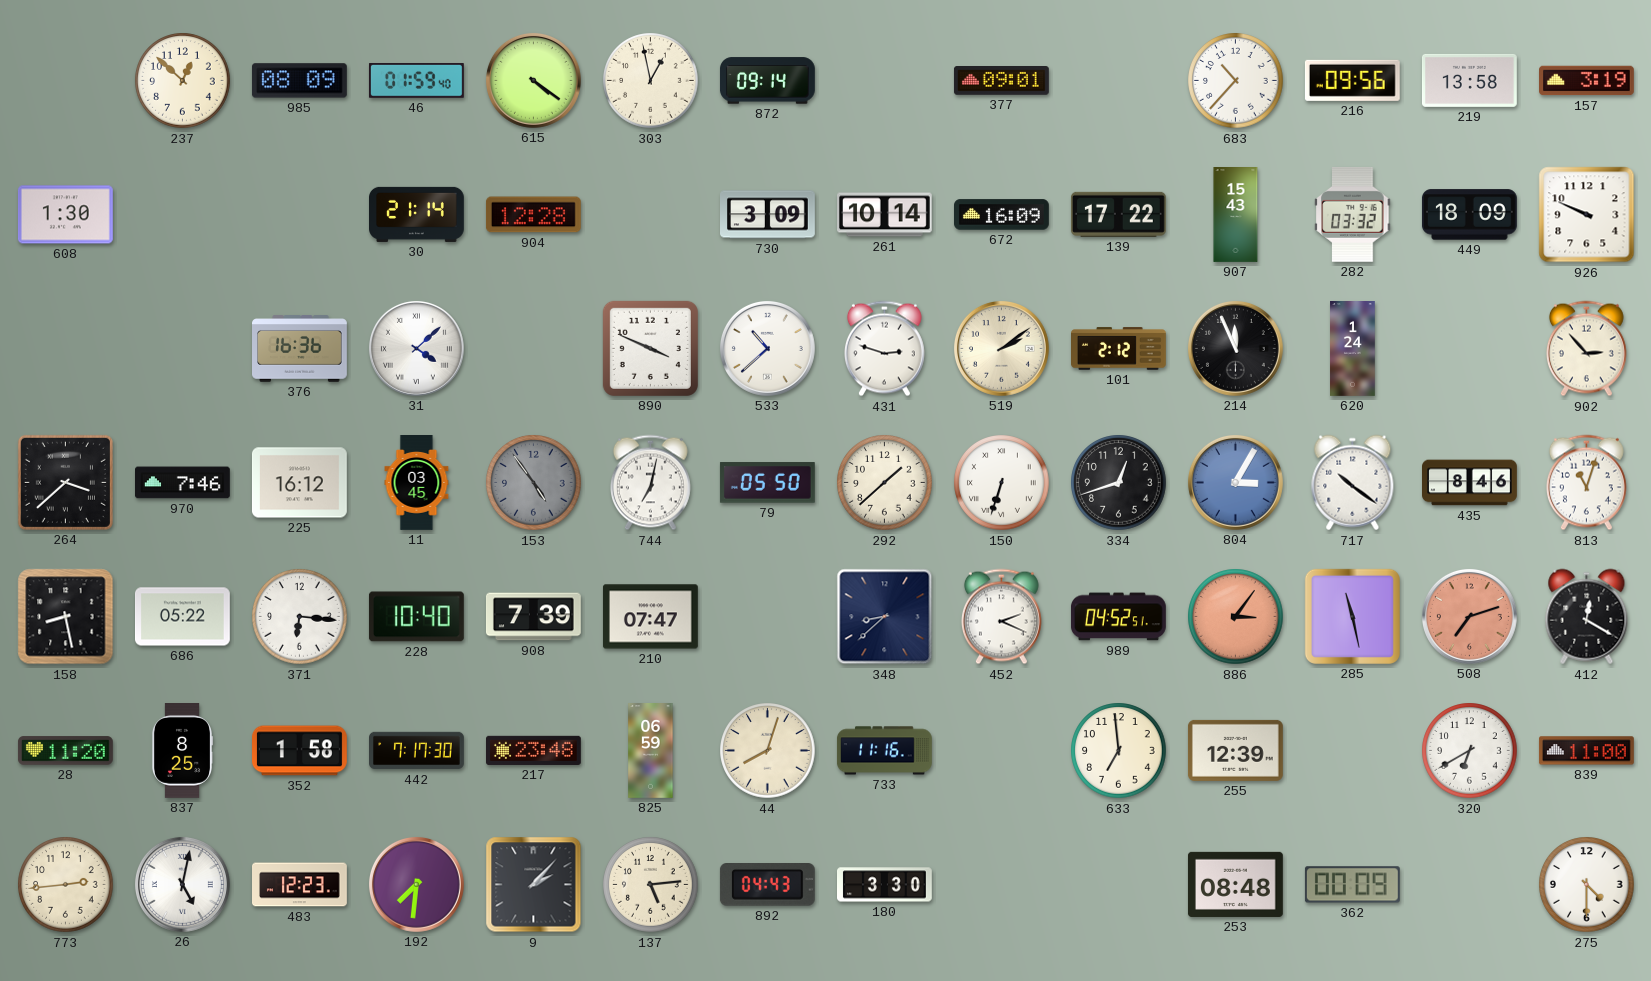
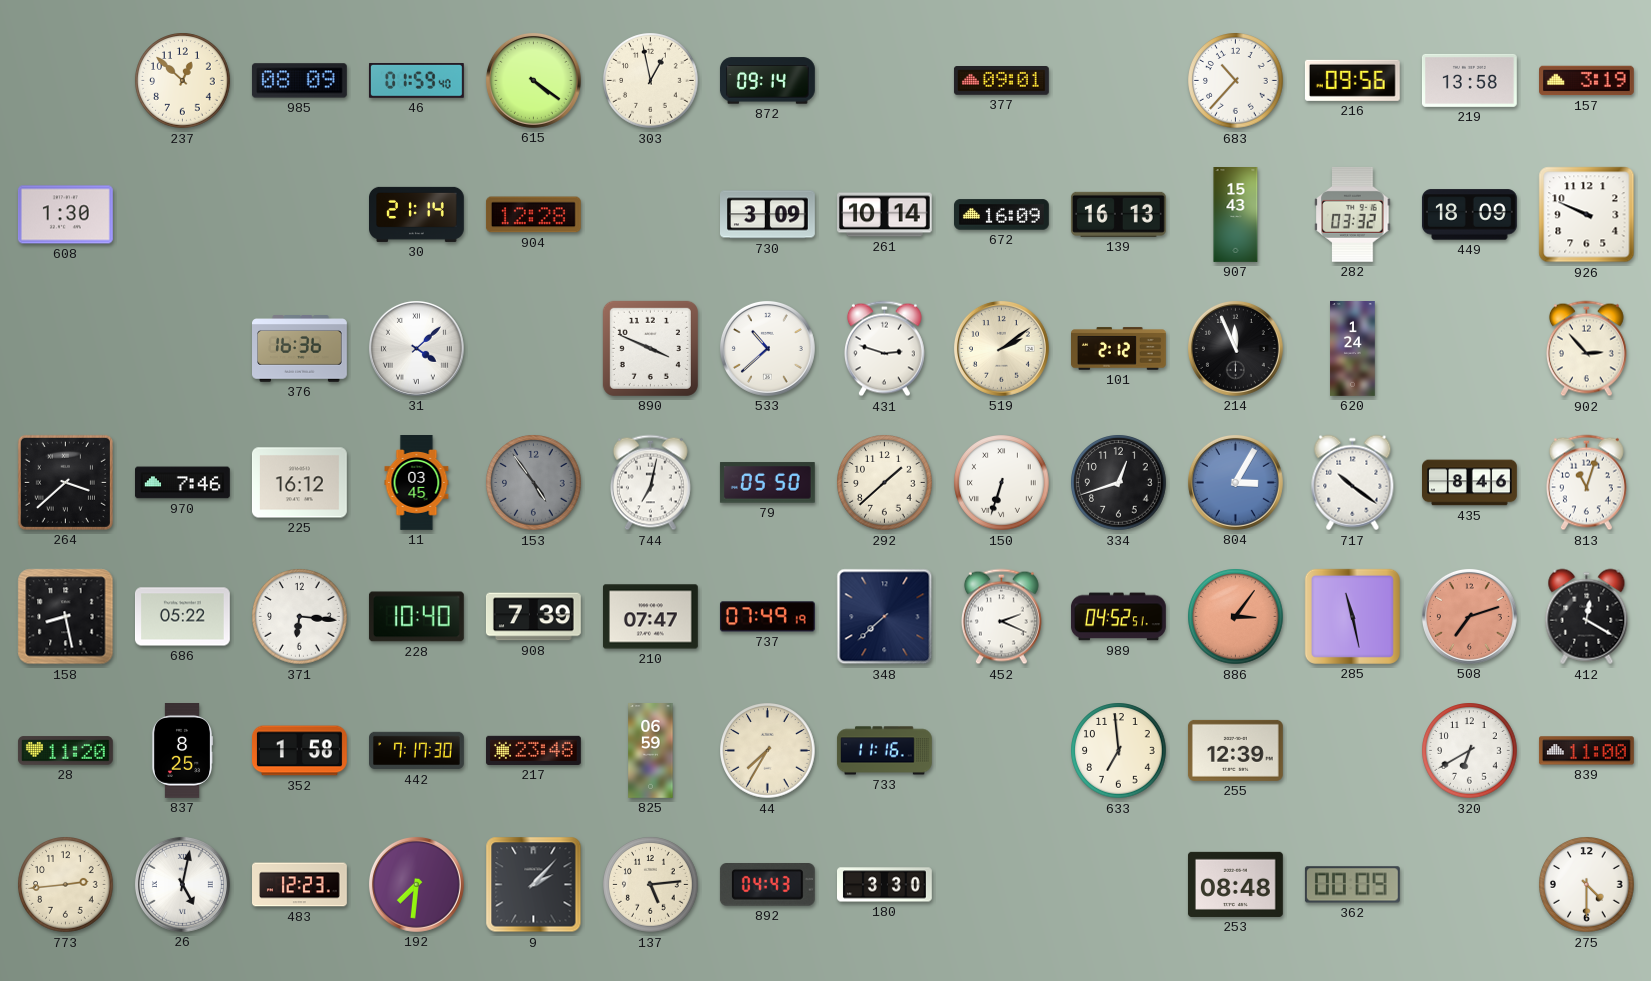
139: 17:22 -> 16:13
737: none -> 07:49
348: 8:38 -> 7:38
44: 8:03 -> 7:35
